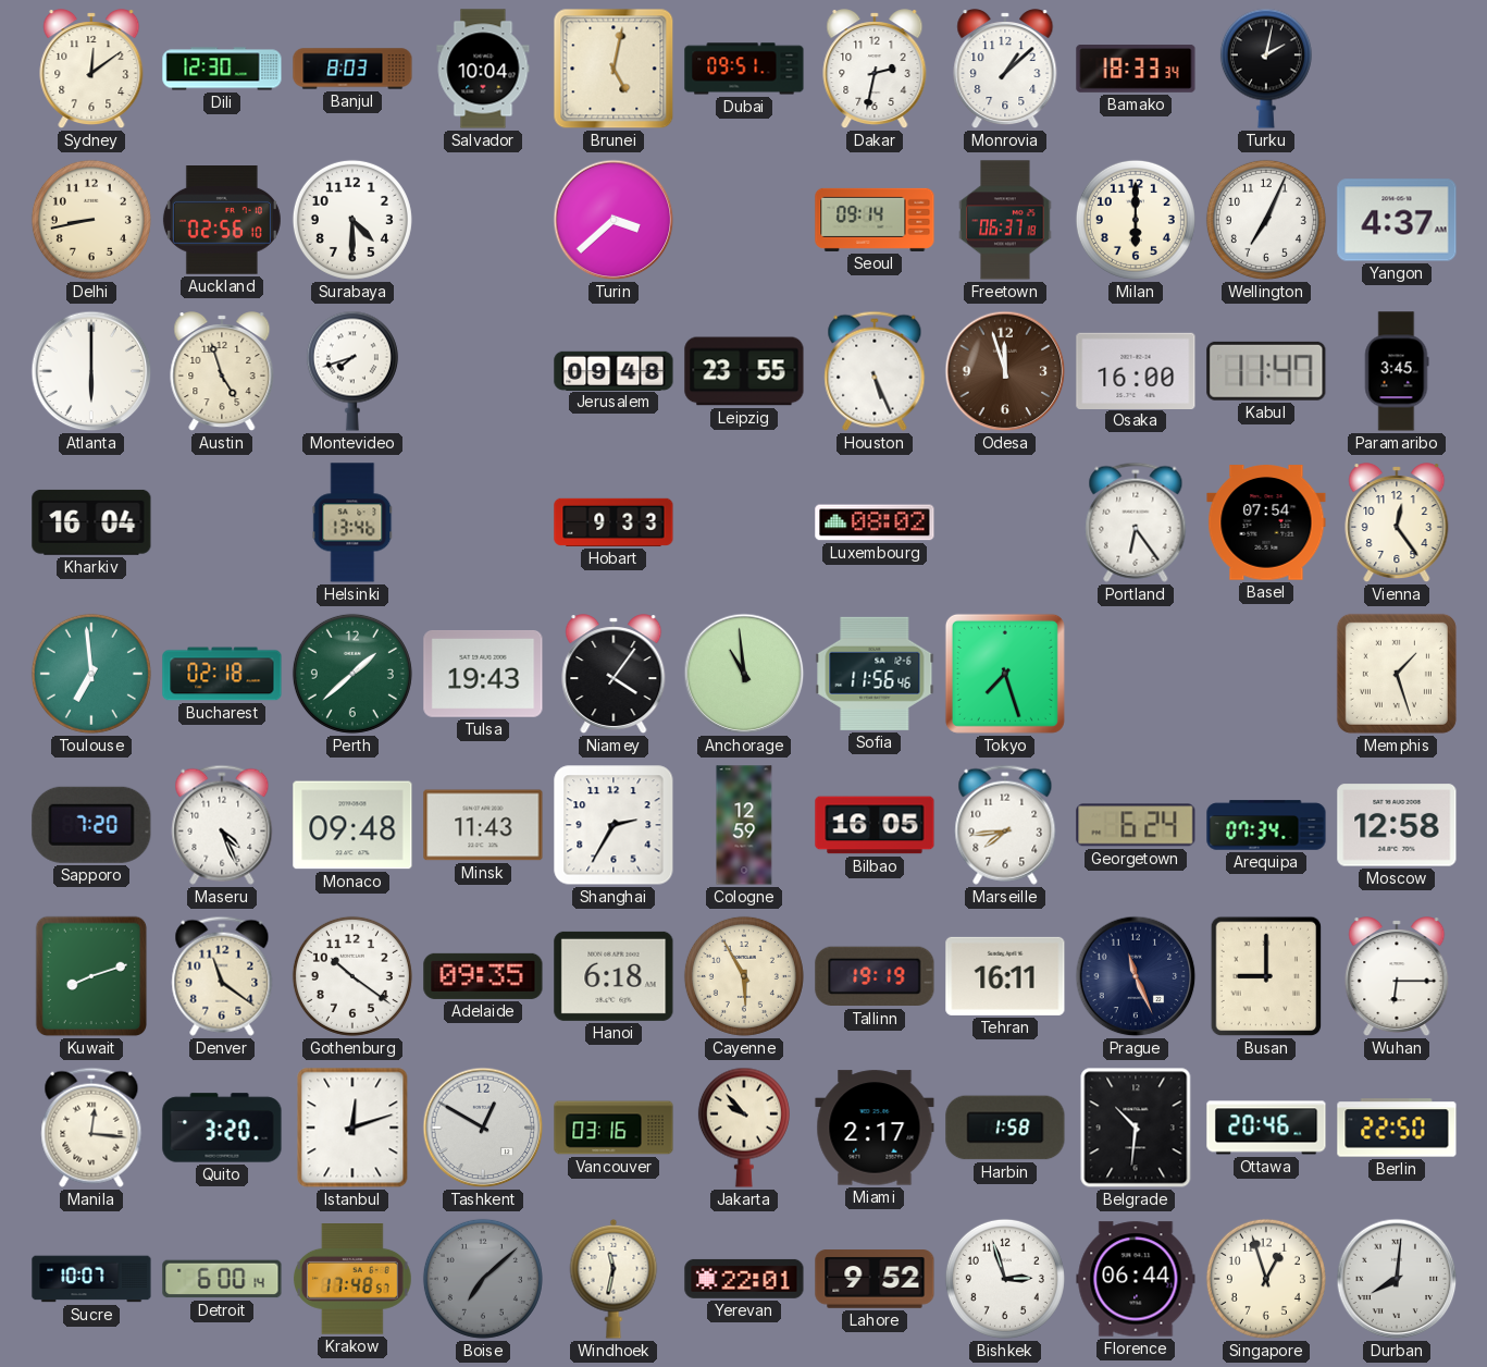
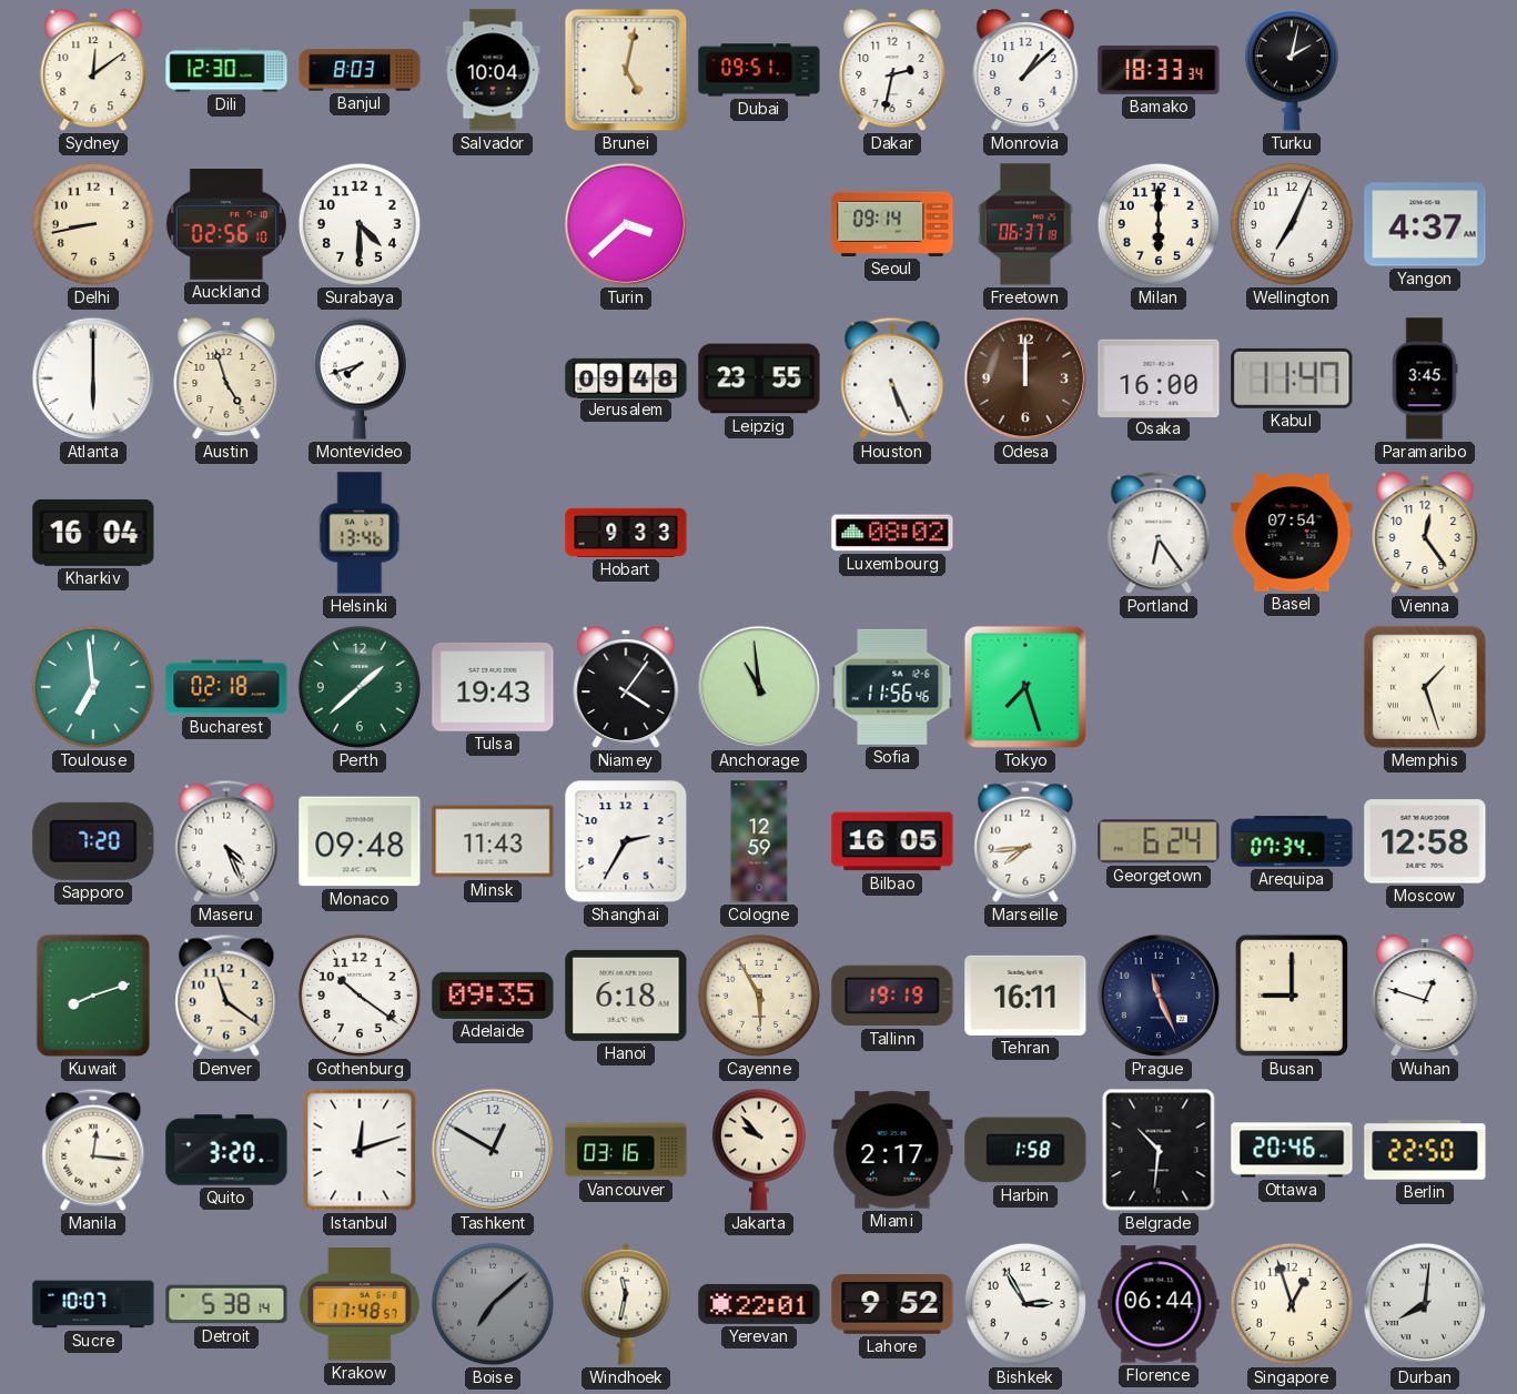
Odesa: 11:57 -> 12:00
Wuhan: 6:15 -> 12:48
Detroit: 6:00 -> 5:38
Bishkek: 2:57 -> 2:55
